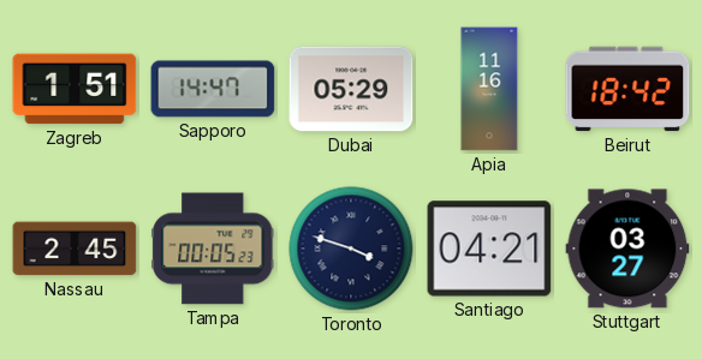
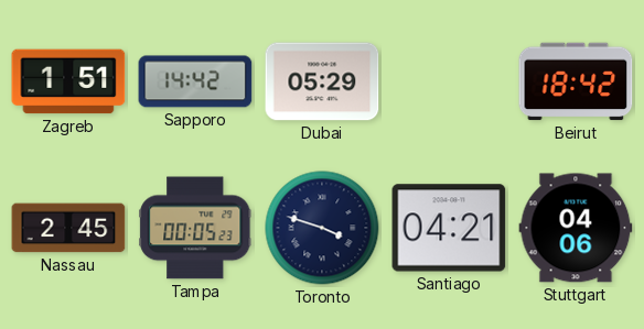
Sapporo: 14:47 -> 14:42
Apia: 11:16 -> none
Stuttgart: 03:27 -> 04:06
